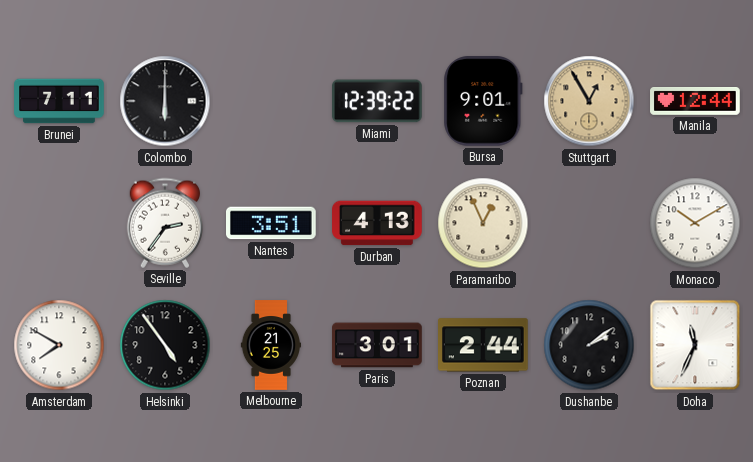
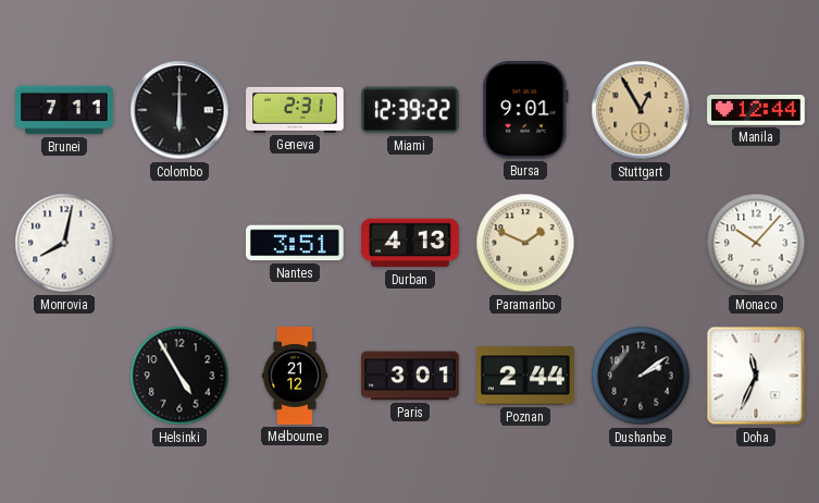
Geneva: none -> 2:31
Monrovia: none -> 8:02
Seville: 2:36 -> none
Paramaribo: 12:56 -> 1:49
Monaco: 10:10 -> 10:07
Amsterdam: 7:50 -> none
Helsinki: 4:54 -> 4:55
Melbourne: 21:25 -> 21:12
